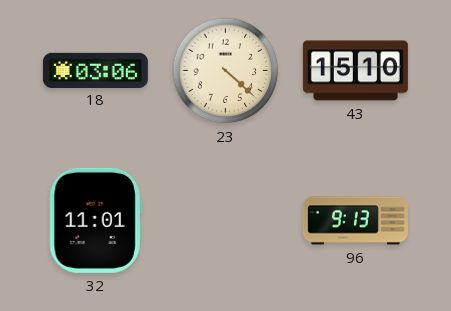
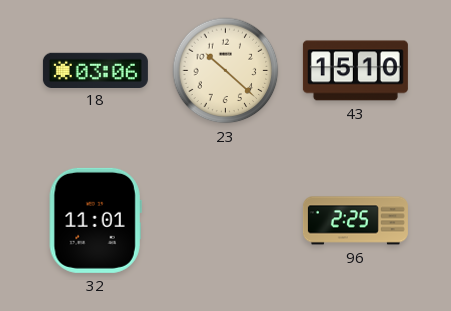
23: 4:22 -> 10:22
96: 9:13 -> 2:25
